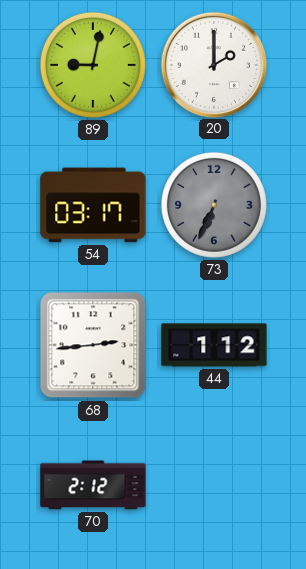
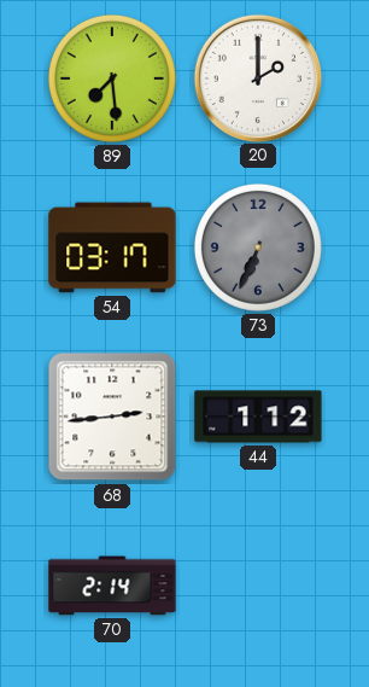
89: 9:02 -> 7:29
70: 2:12 -> 2:14
